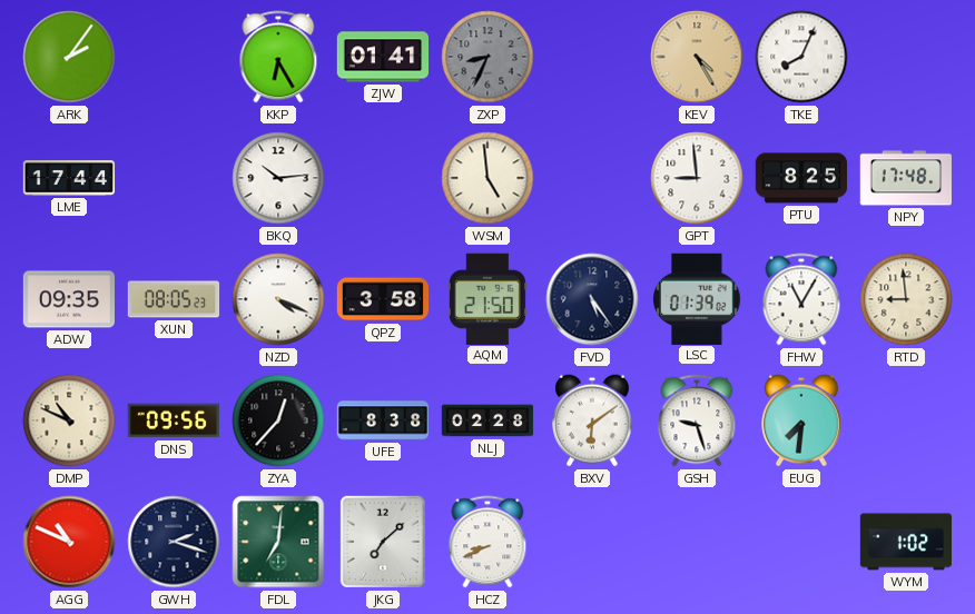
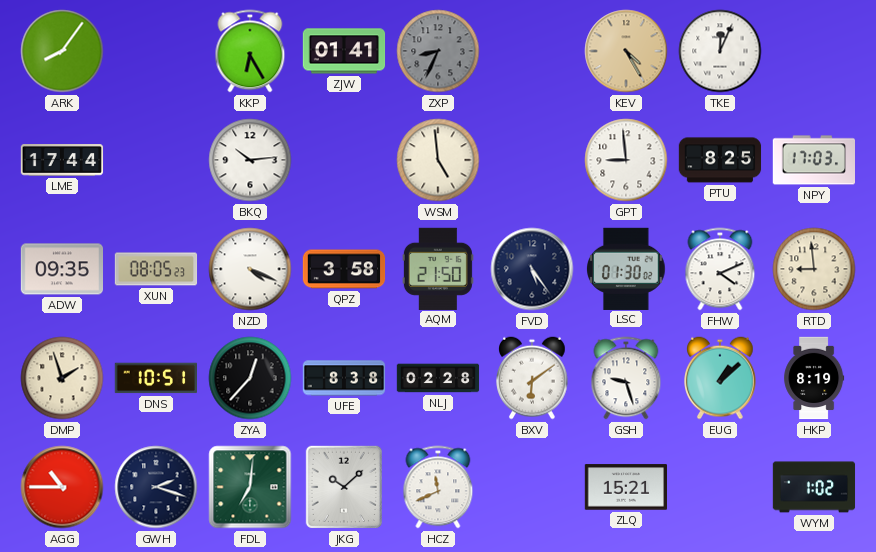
ARK: 2:06 -> 8:06
TKE: 8:04 -> 12:04
NPY: 17:48 -> 17:03
LSC: 01:39 -> 01:30
FHW: 11:05 -> 4:11
DMP: 10:49 -> 1:57
DNS: 09:56 -> 10:51
EUG: 7:31 -> 1:08
HKP: none -> 8:19
AGG: 10:49 -> 10:45
JKG: 7:08 -> 10:08
HCZ: 8:41 -> 11:41
ZLQ: none -> 15:21
